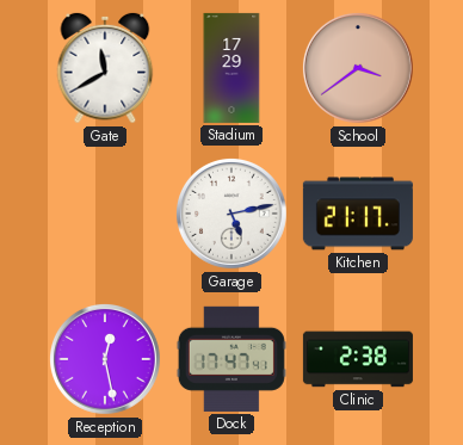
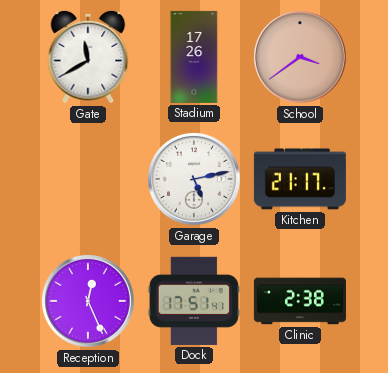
Stadium: 17:29 -> 17:26
Reception: 12:28 -> 12:26
Dock: 17:47 -> 17:51
